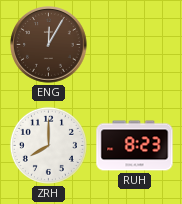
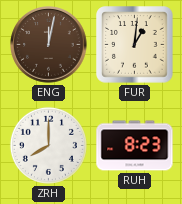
ENG: 12:05 -> 12:02
FUR: none -> 1:01
